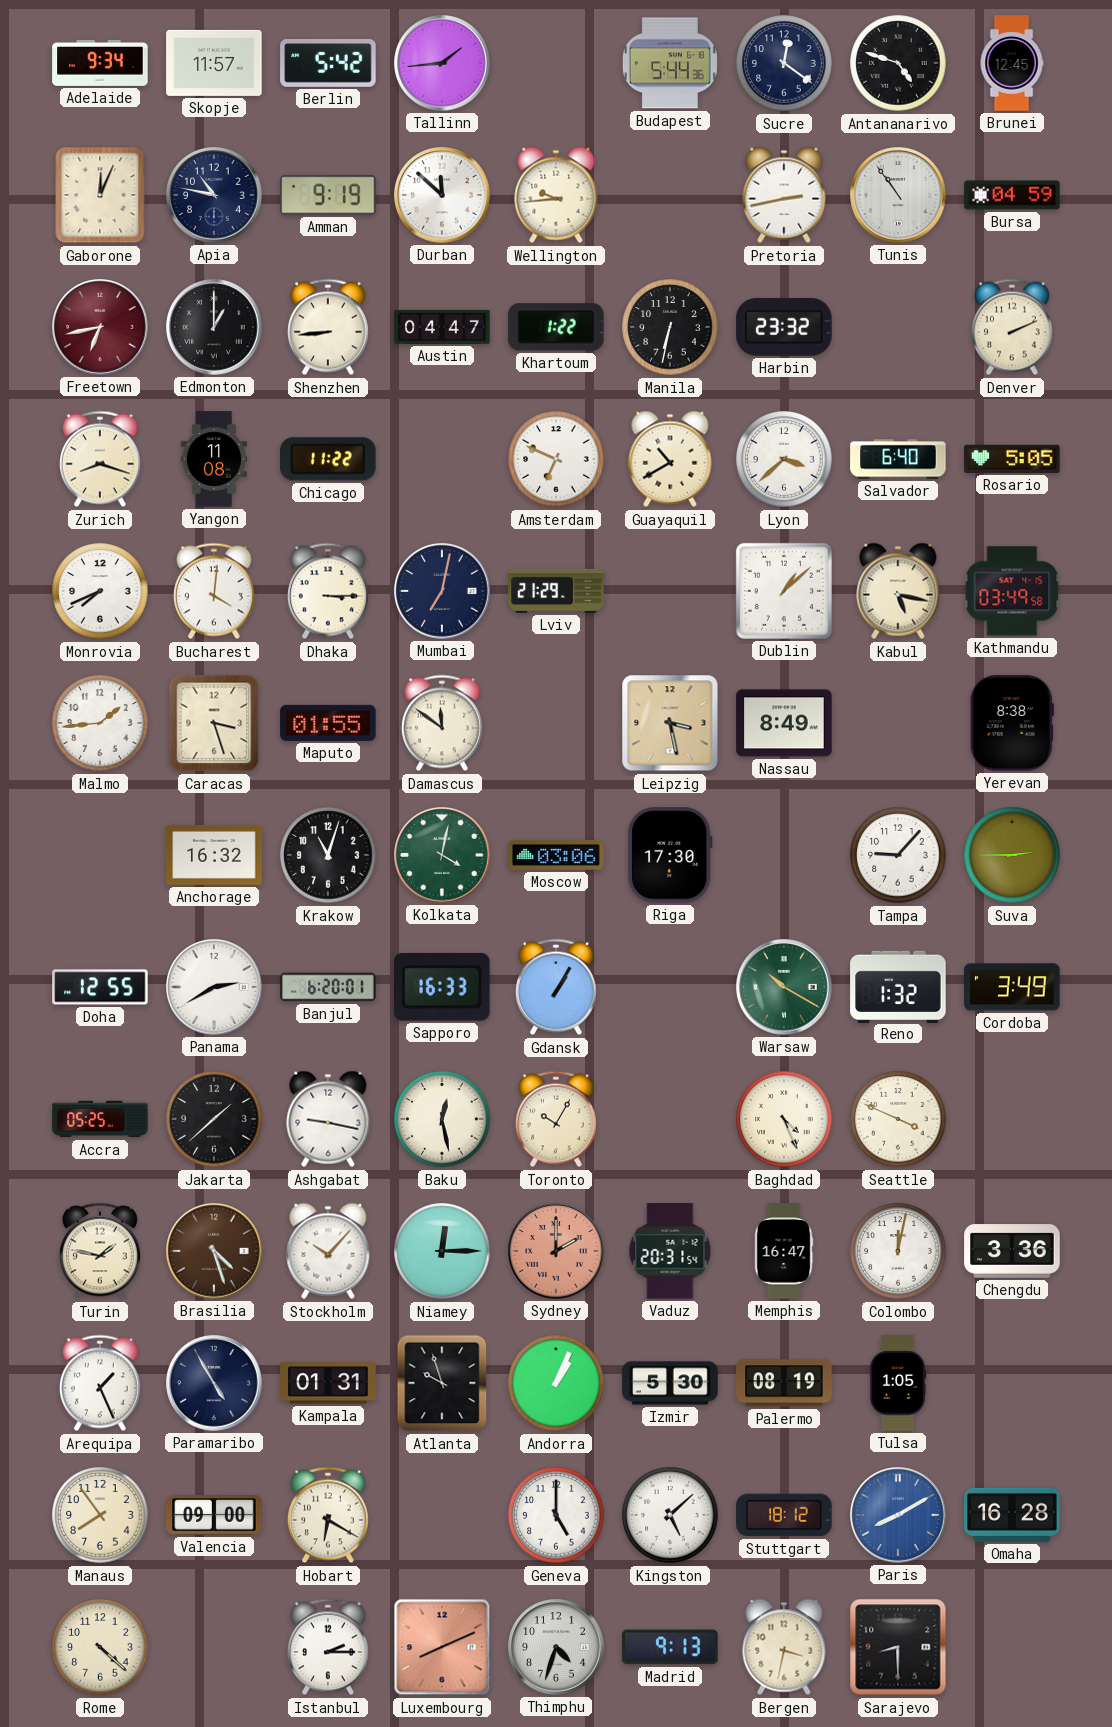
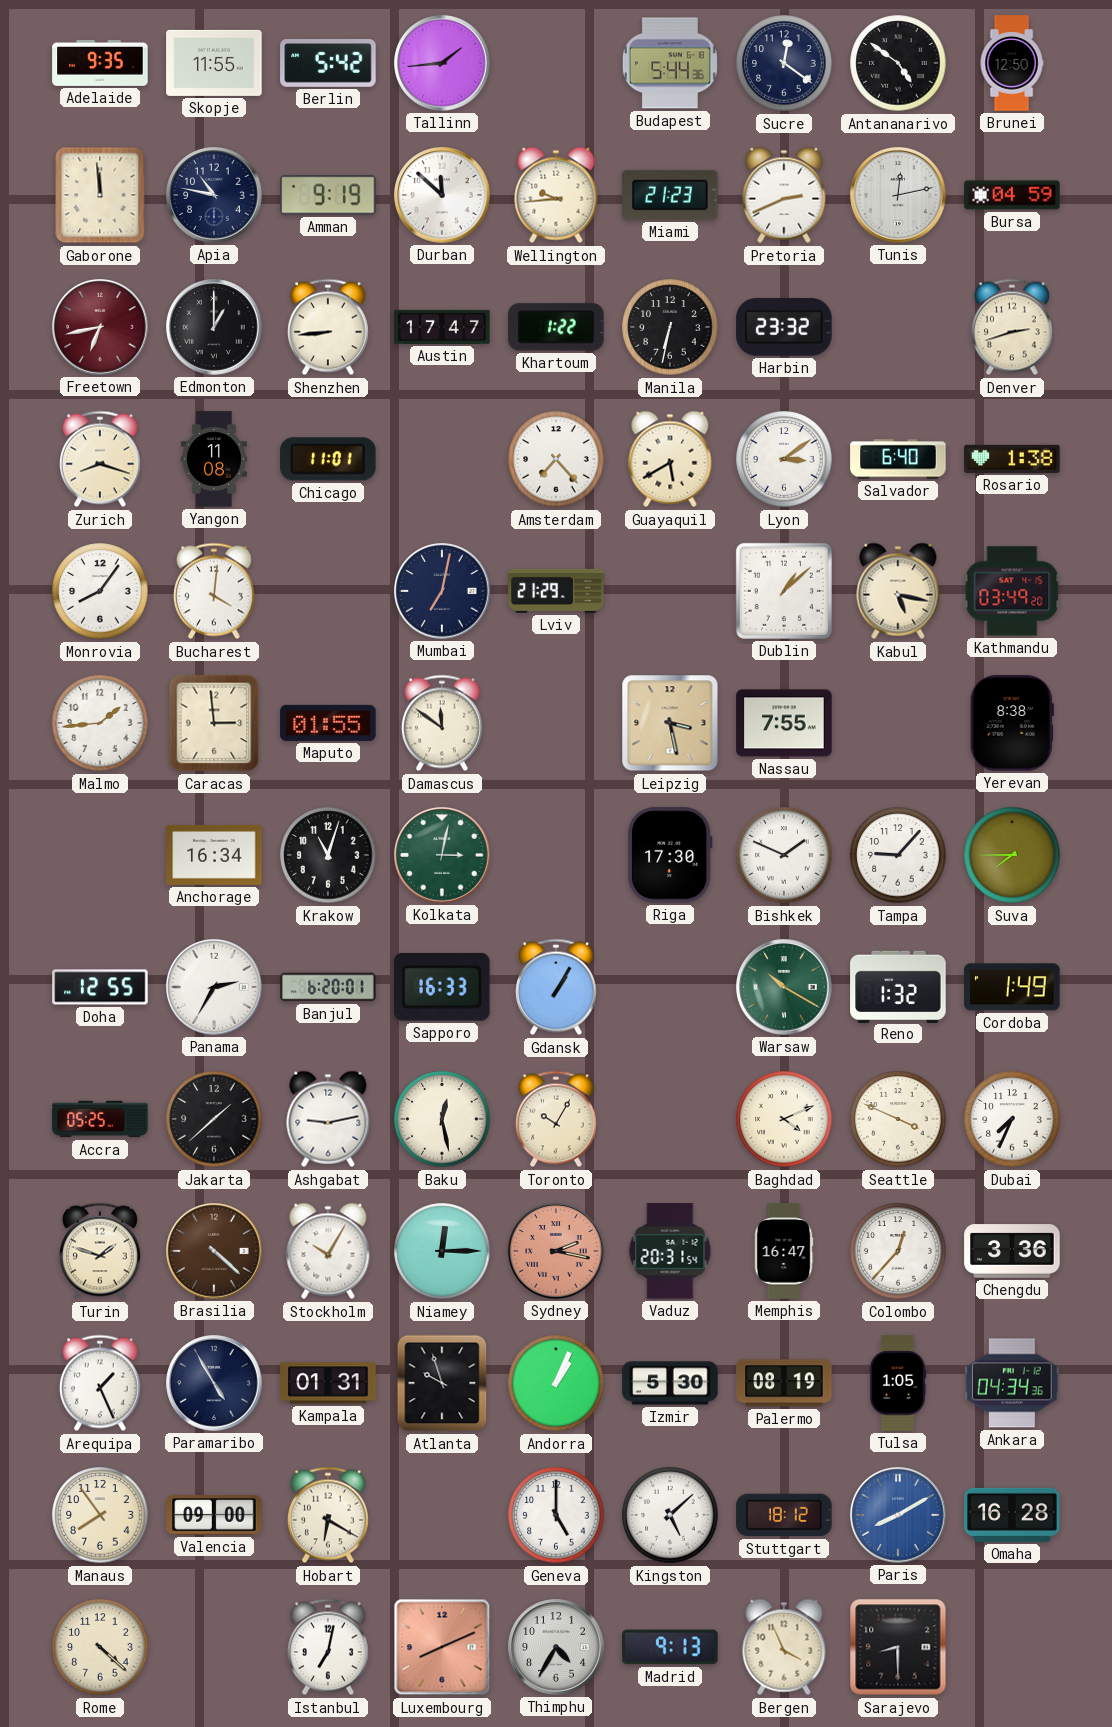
Adelaide: 9:34 -> 9:35
Skopje: 11:57 -> 11:55
Antananarivo: 4:48 -> 4:51
Brunei: 12:45 -> 12:50
Gaborone: 12:04 -> 11:59
Miami: none -> 21:23
Pretoria: 2:43 -> 2:41
Tunis: 10:54 -> 12:13
Austin: 04:47 -> 17:47
Denver: 2:11 -> 2:42
Chicago: 11:22 -> 11:01
Amsterdam: 6:49 -> 7:23
Guayaquil: 10:40 -> 5:40
Lyon: 3:38 -> 3:09
Rosario: 5:05 -> 1:38
Monrovia: 7:41 -> 8:06
Dhaka: 3:15 -> none
Kathmandu: 03:49:58 -> 03:49:20
Caracas: 3:27 -> 2:59
Nassau: 8:49 -> 7:55
Anchorage: 16:32 -> 16:34
Kolkata: 4:02 -> 3:02
Moscow: 03:06 -> none
Bishkek: none -> 1:49
Suva: 2:45 -> 7:45
Panama: 2:40 -> 2:35
Cordoba: 3:49 -> 1:49
Ashgabat: 9:17 -> 9:13
Baghdad: 4:26 -> 4:11
Dubai: none -> 7:34
Turin: 1:47 -> 1:48
Brasilia: 4:27 -> 4:22
Stockholm: 10:07 -> 10:05
Sydney: 2:00 -> 2:17
Colombo: 12:02 -> 12:37
Ankara: none -> 04:34
Istanbul: 2:15 -> 7:02
Thimphu: 4:33 -> 4:35
Bergen: 3:32 -> 3:56
